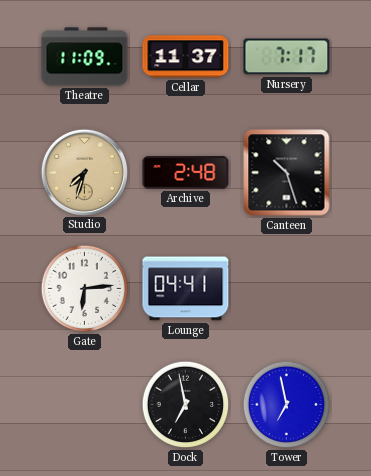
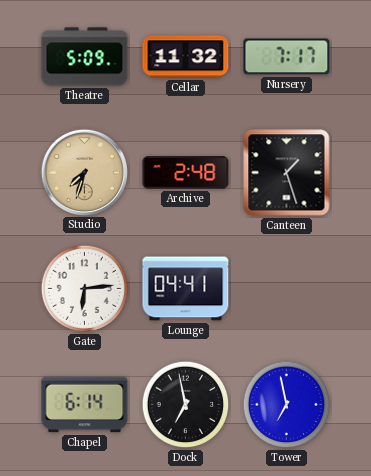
Theatre: 11:09 -> 5:09
Cellar: 11:37 -> 11:32
Canteen: 10:27 -> 1:27
Chapel: none -> 6:14
